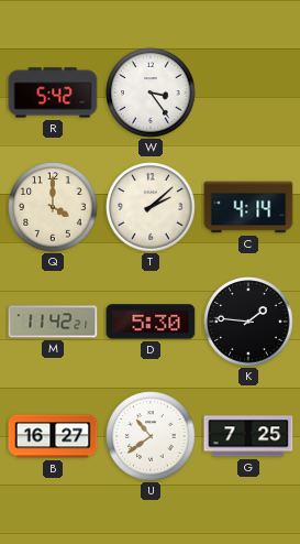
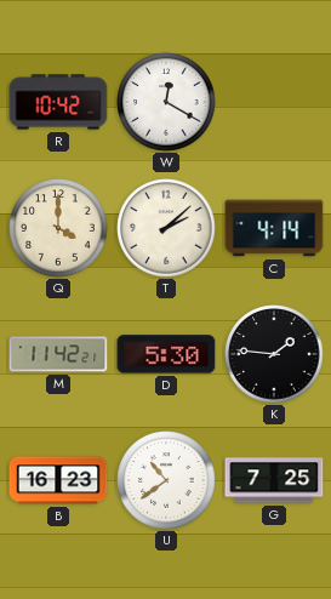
R: 5:42 -> 10:42
W: 3:24 -> 12:20
B: 16:27 -> 16:23
